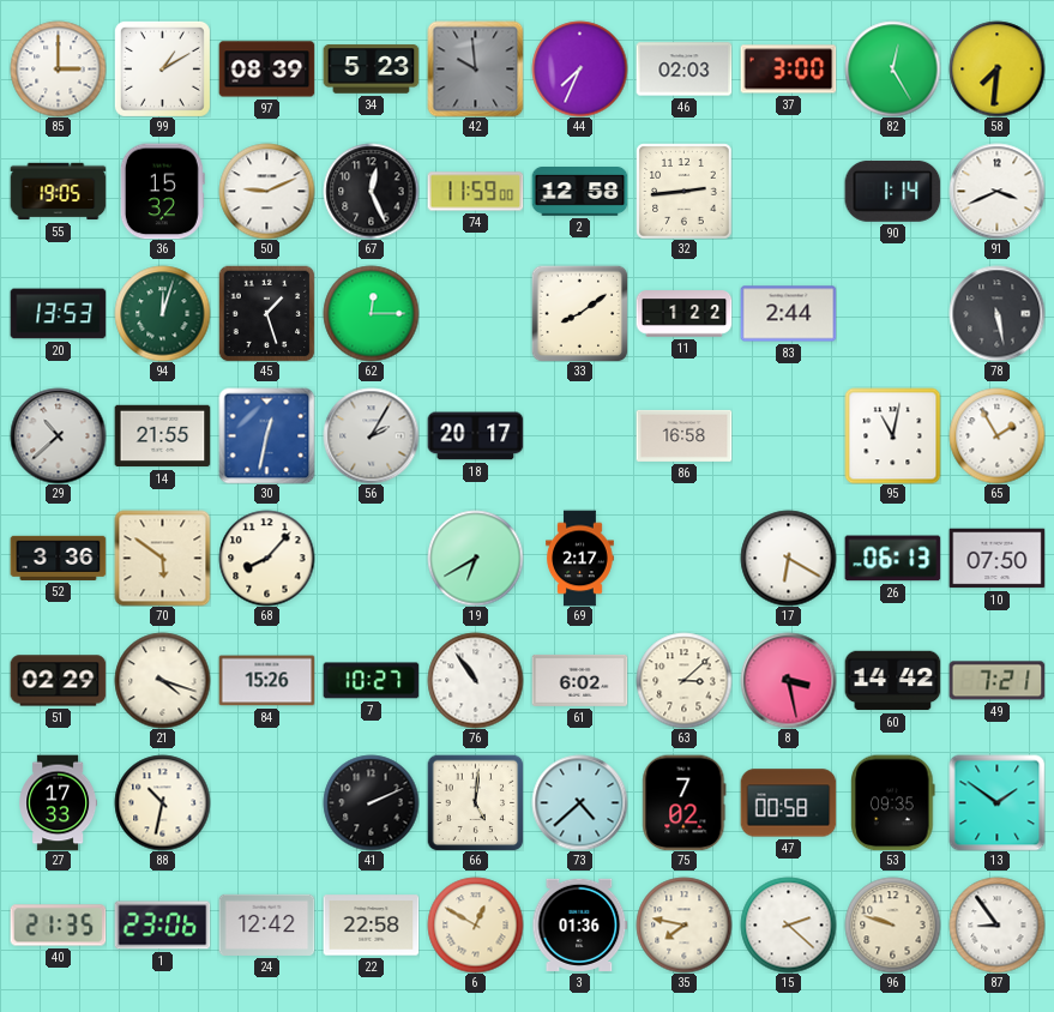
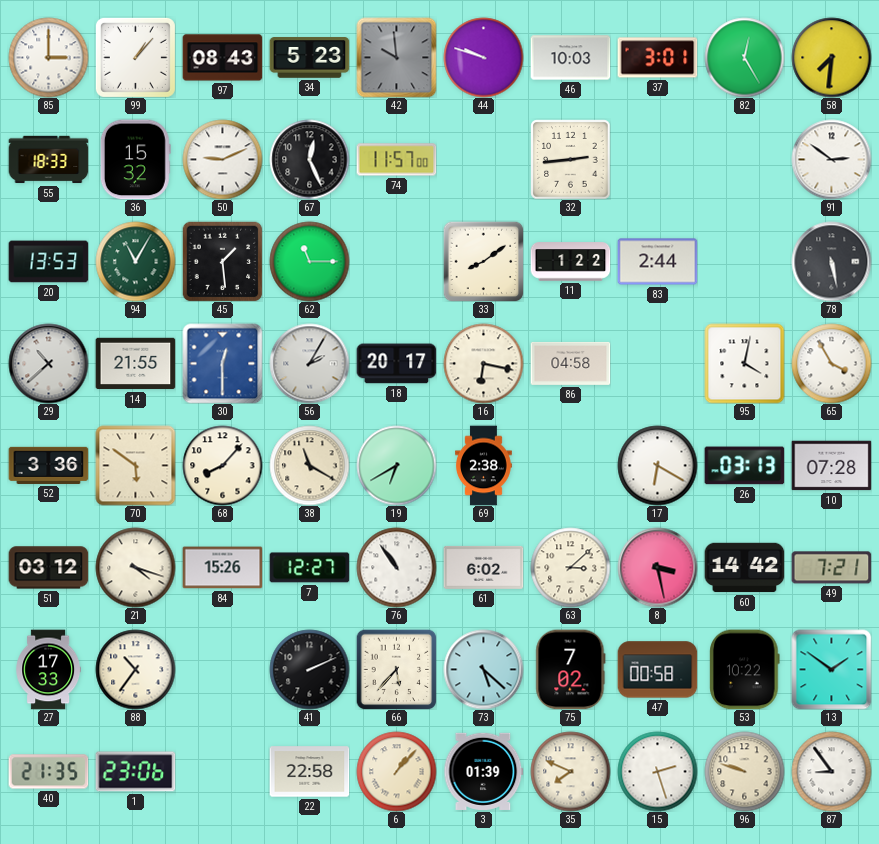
99: 1:10 -> 1:07
97: 08:39 -> 08:43
44: 7:34 -> 9:48
46: 02:03 -> 10:03
37: 3:00 -> 3:01
55: 19:05 -> 18:33
74: 11:59 -> 11:57
2: 12:58 -> none
90: 1:14 -> none
91: 3:41 -> 2:51
94: 12:03 -> 11:05
45: 1:27 -> 1:29
62: 12:15 -> 11:15
30: 12:32 -> 12:30
16: none -> 6:17
86: 16:58 -> 04:58
95: 11:02 -> 4:02
65: 1:55 -> 3:55
38: none -> 11:20
69: 2:17 -> 2:38
26: 06:13 -> 03:13
10: 07:50 -> 07:28
51: 02:29 -> 03:12
7: 10:27 -> 12:27
88: 10:32 -> 10:36
66: 5:01 -> 5:37
73: 4:38 -> 5:22
53: 09:35 -> 10:22
24: 12:42 -> none
6: 12:50 -> 1:07
3: 01:36 -> 01:39
35: 7:47 -> 7:49
15: 2:22 -> 2:27
